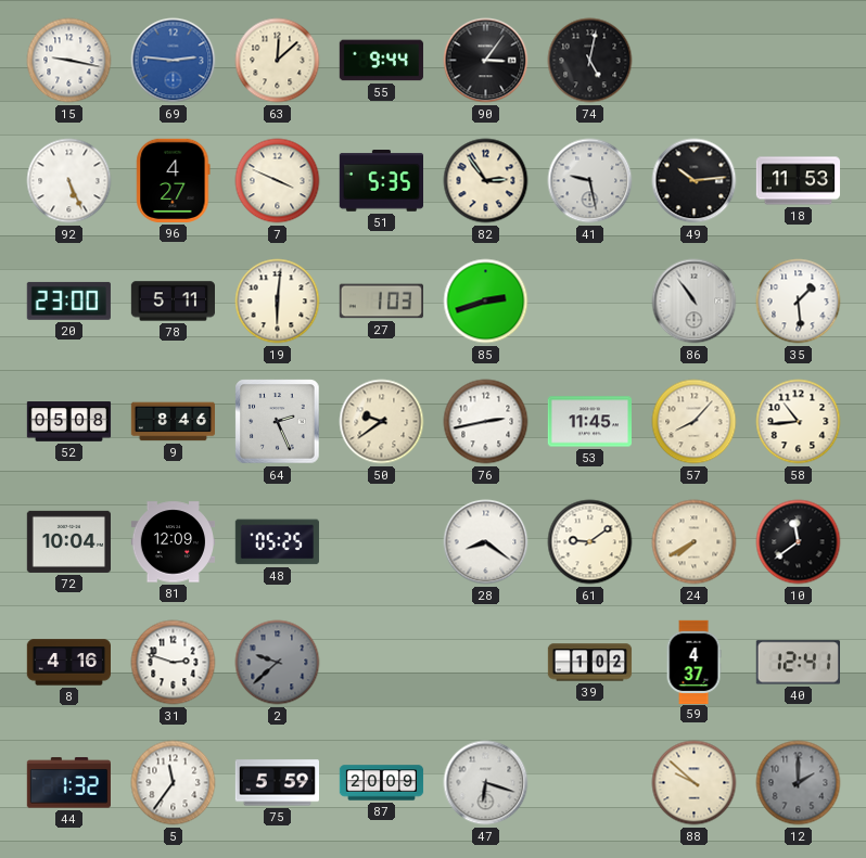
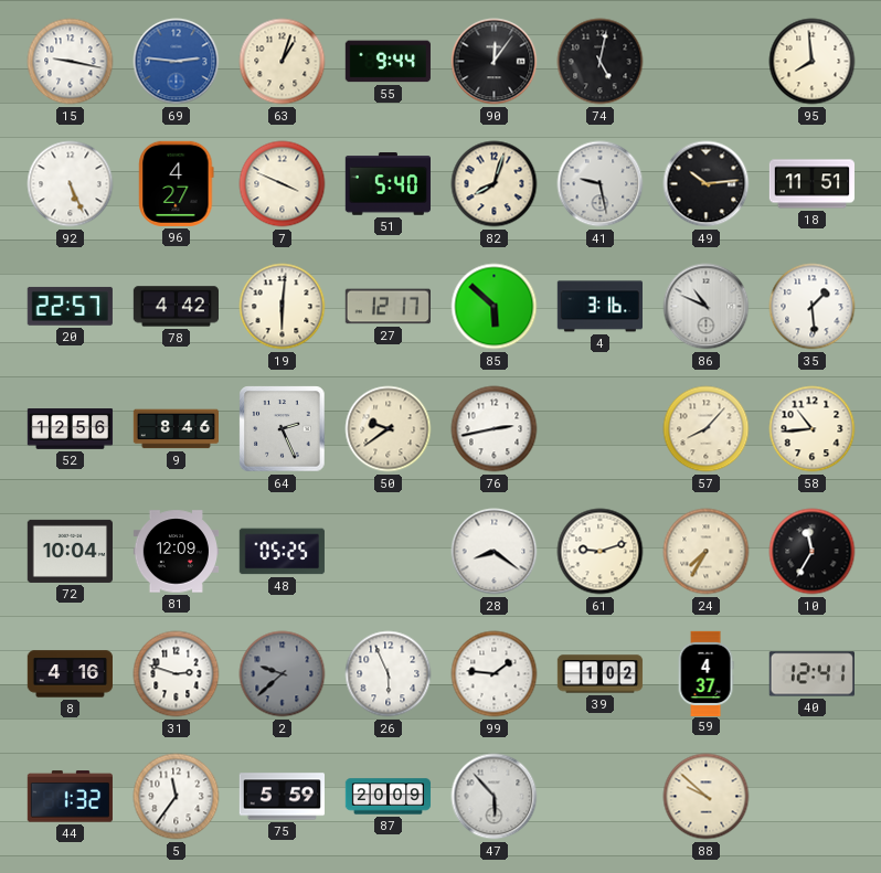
63: 12:08 -> 1:03
90: 3:06 -> 12:06
95: none -> 7:59
51: 5:35 -> 5:40
82: 2:54 -> 8:03
18: 11:53 -> 11:51
20: 23:00 -> 22:57
78: 5:11 -> 4:42
27: 1:03 -> 12:17
85: 2:42 -> 5:52
4: none -> 3:16
86: 10:54 -> 10:49
52: 05:08 -> 12:56
53: 11:45 -> none
61: 9:09 -> 9:12
24: 7:40 -> 7:35
10: 11:39 -> 11:35
26: none -> 5:56
99: none -> 1:46
47: 6:18 -> 5:53
12: 2:00 -> none
